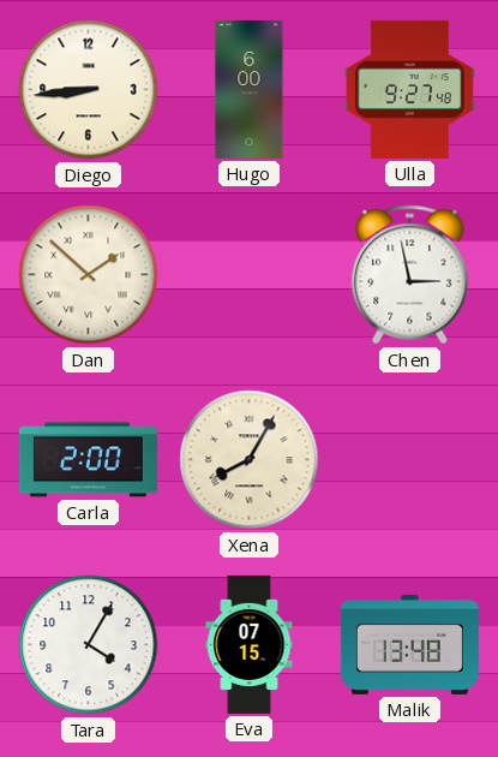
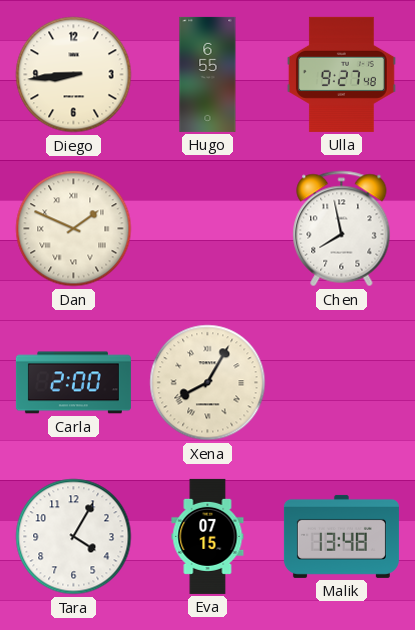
Hugo: 6:00 -> 6:55
Dan: 1:52 -> 1:49
Chen: 2:58 -> 7:58
